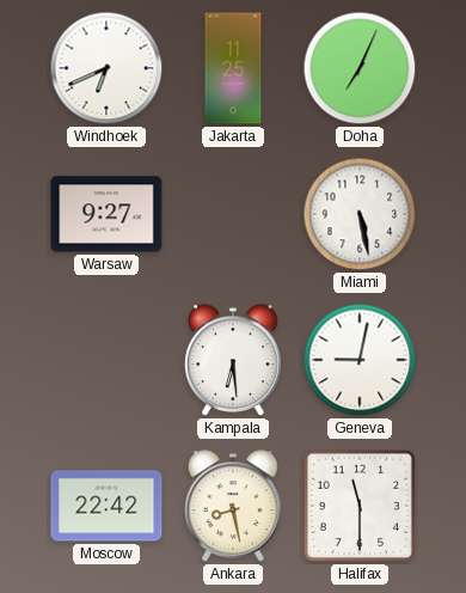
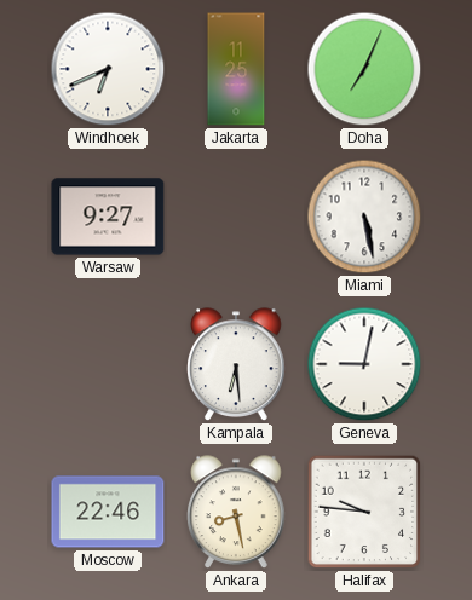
Moscow: 22:42 -> 22:46
Halifax: 11:30 -> 9:46
